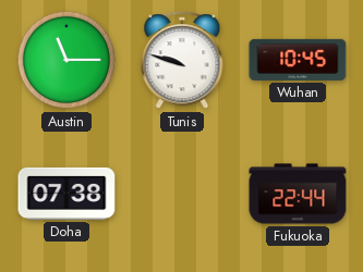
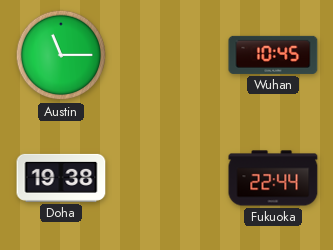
Tunis: 9:48 -> none
Doha: 07:38 -> 19:38
